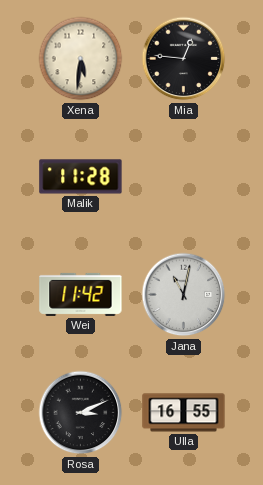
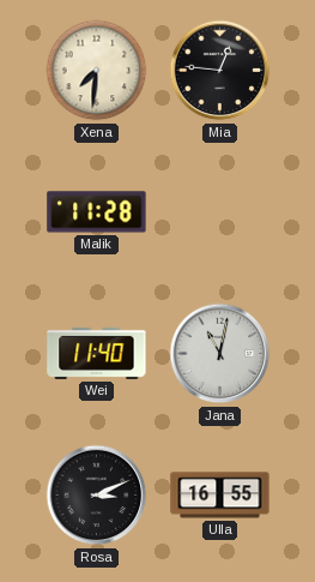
Xena: 5:31 -> 7:31
Wei: 11:42 -> 11:40
